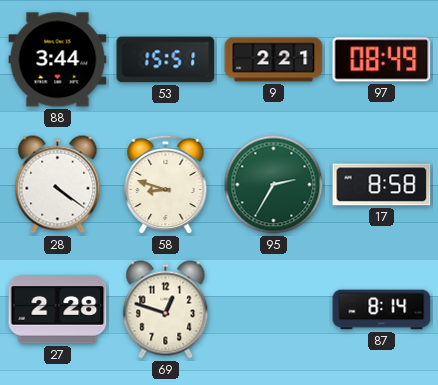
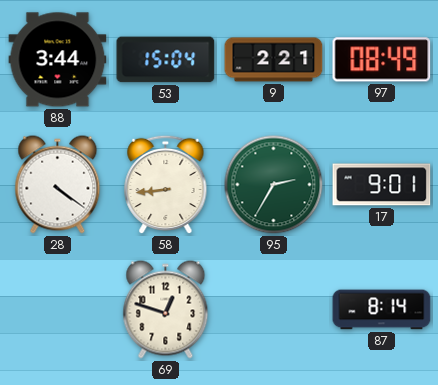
53: 15:51 -> 15:04
58: 8:48 -> 8:44
17: 8:58 -> 9:01
27: 2:28 -> none
